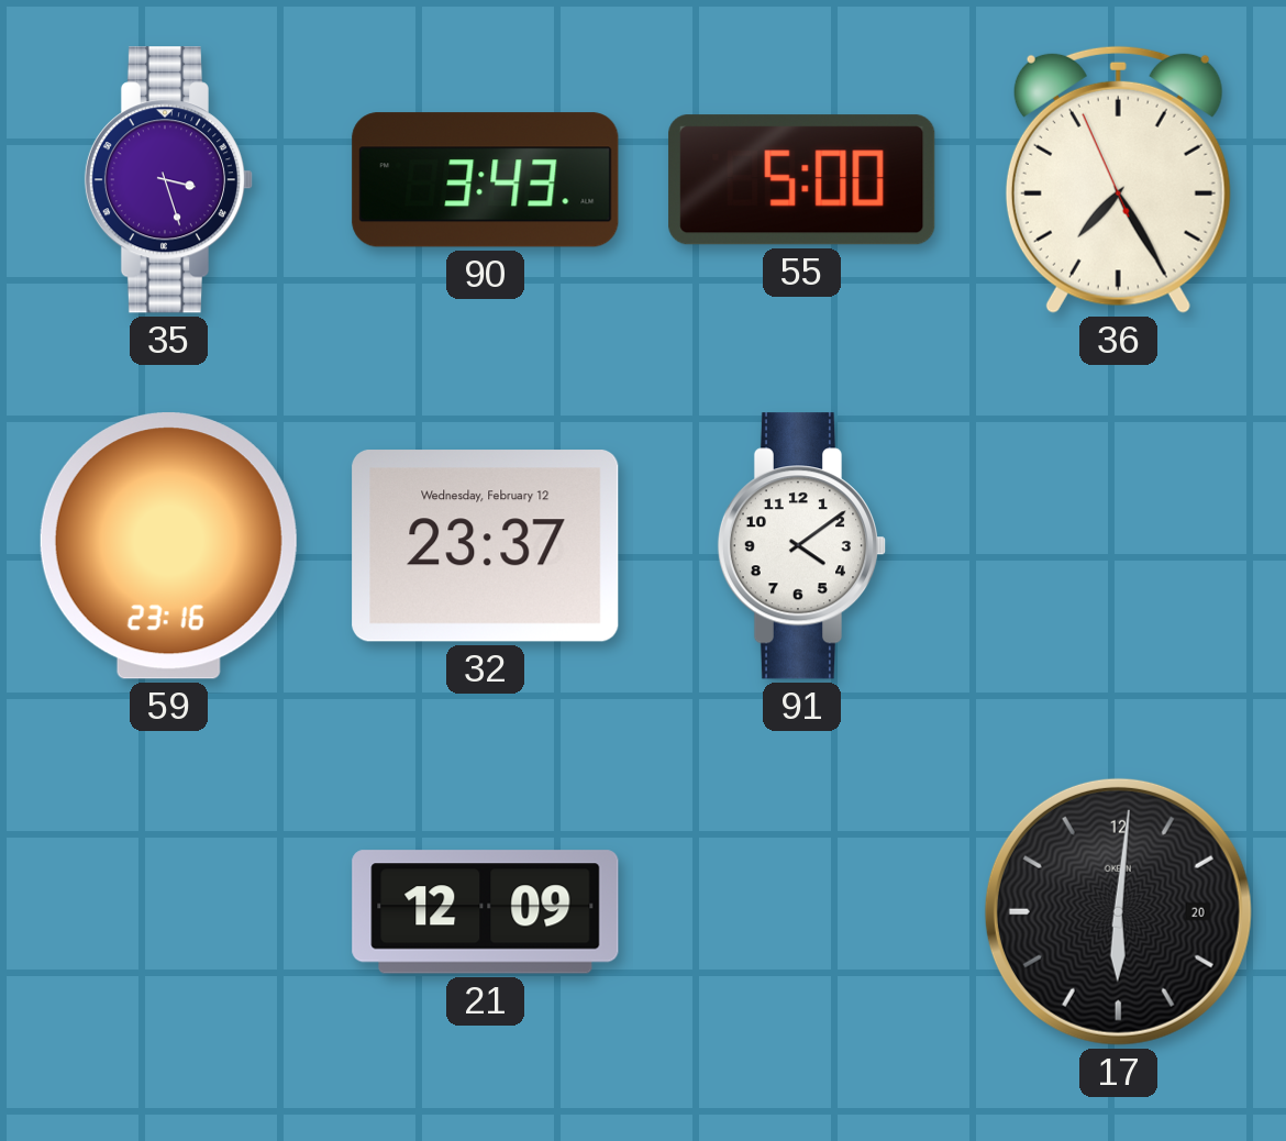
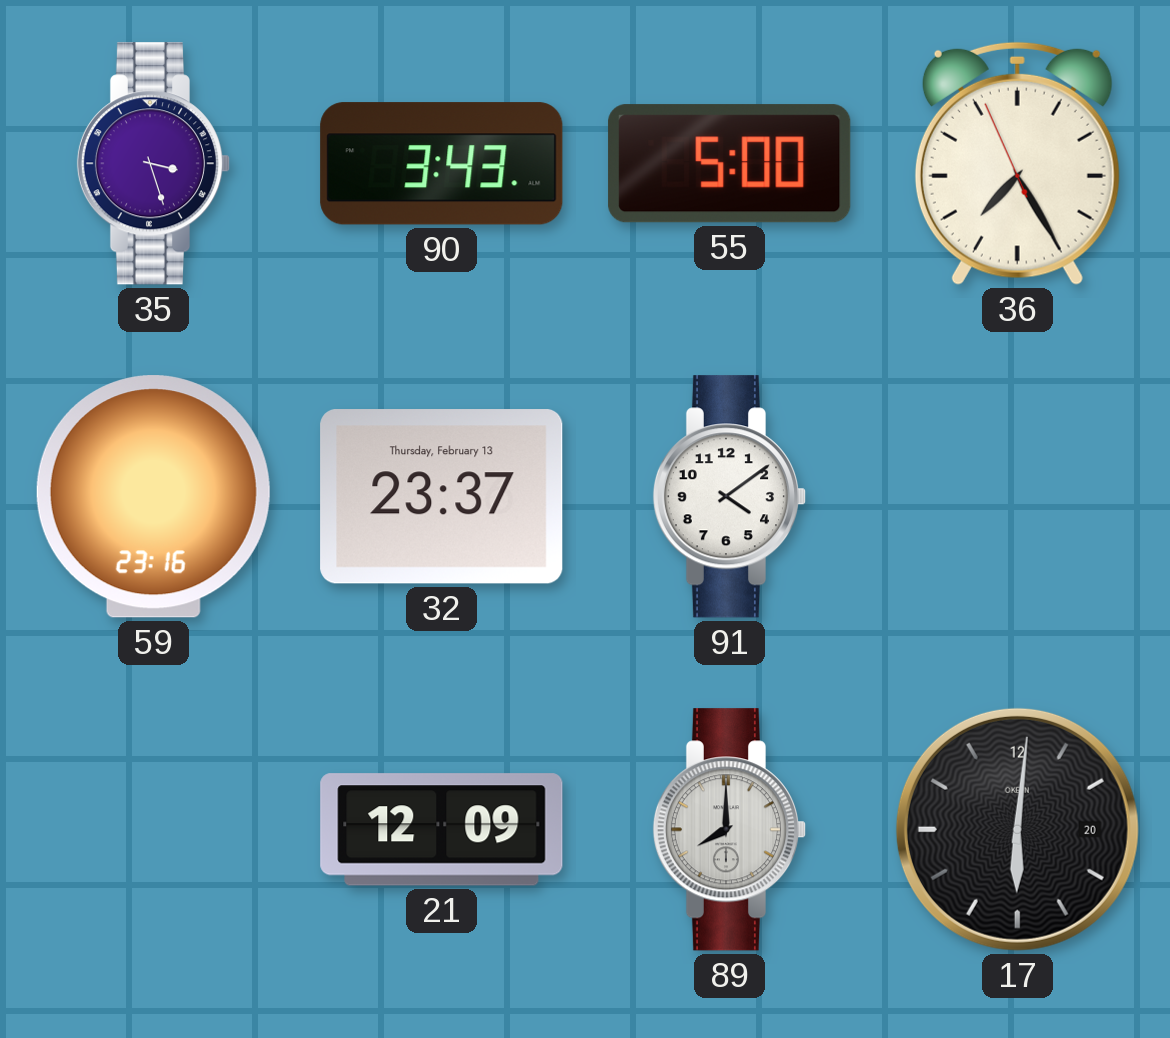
32 date: Wednesday, February 12 -> Thursday, February 13
89: none -> 8:00
